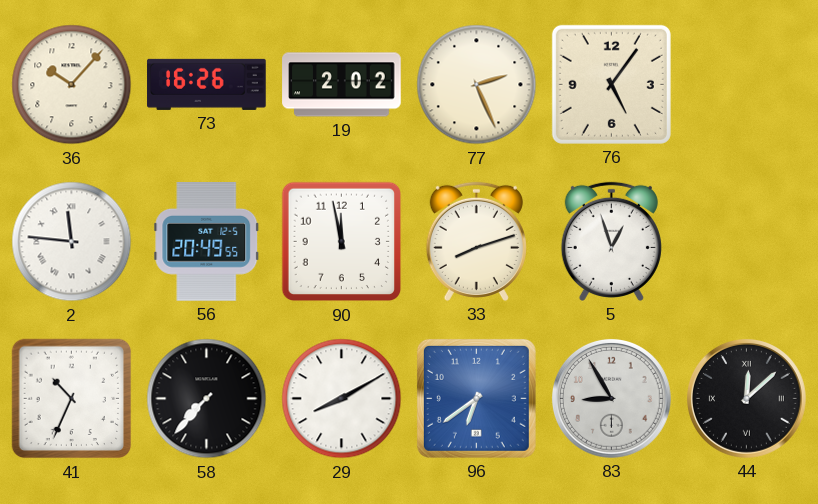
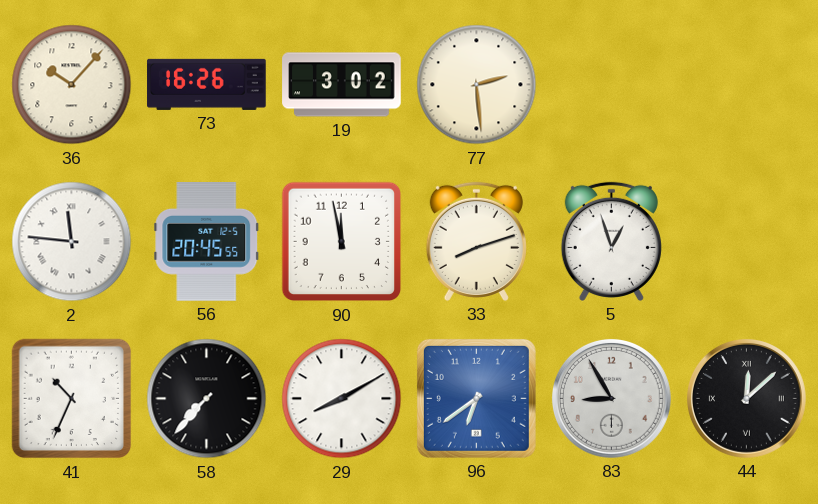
19: 2:02 -> 3:02
77: 2:26 -> 2:29
76: 5:06 -> none
56: 20:49 -> 20:45
